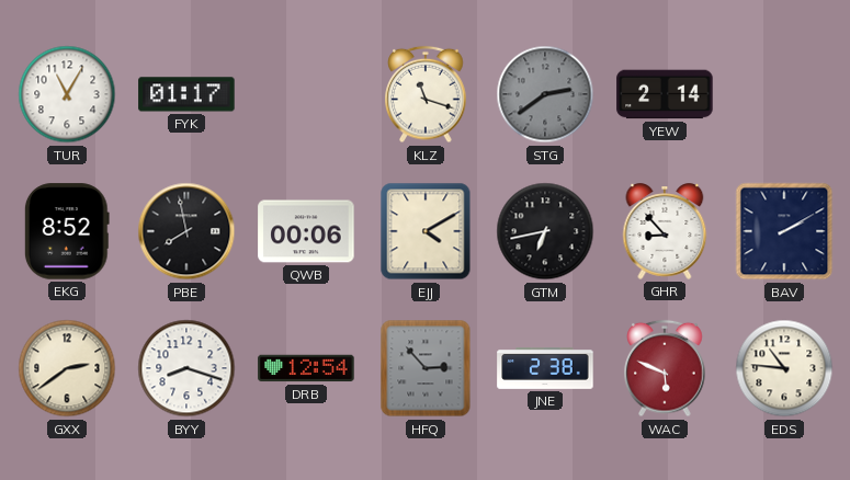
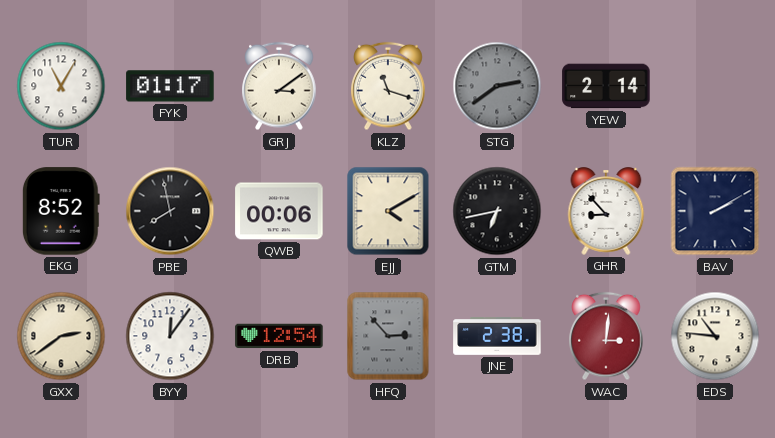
GRJ: none -> 3:09
BYY: 8:18 -> 12:06
WAC: 5:49 -> 3:01
